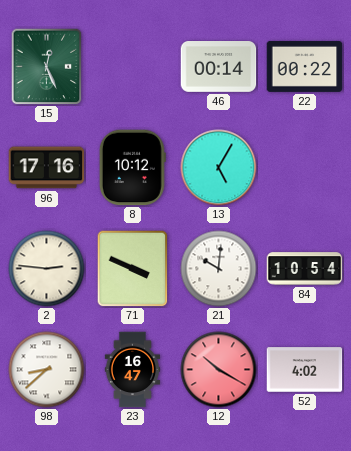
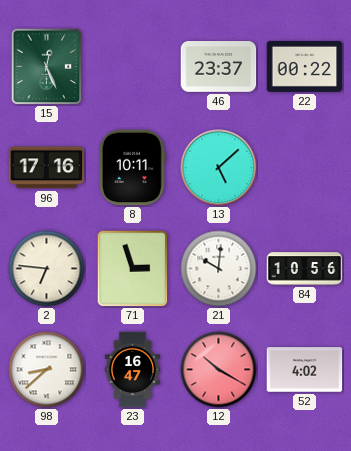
46: 00:14 -> 23:37
8: 10:12 -> 10:11
13: 5:05 -> 5:08
2: 2:46 -> 6:46
71: 3:49 -> 2:57
84: 10:54 -> 10:56
